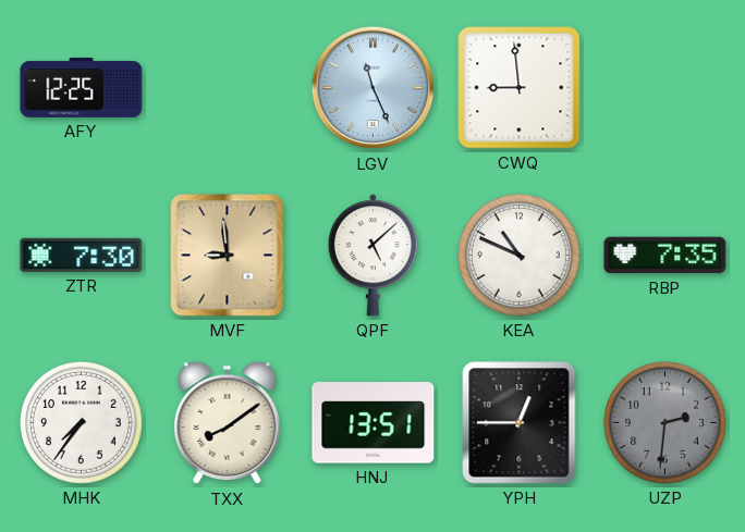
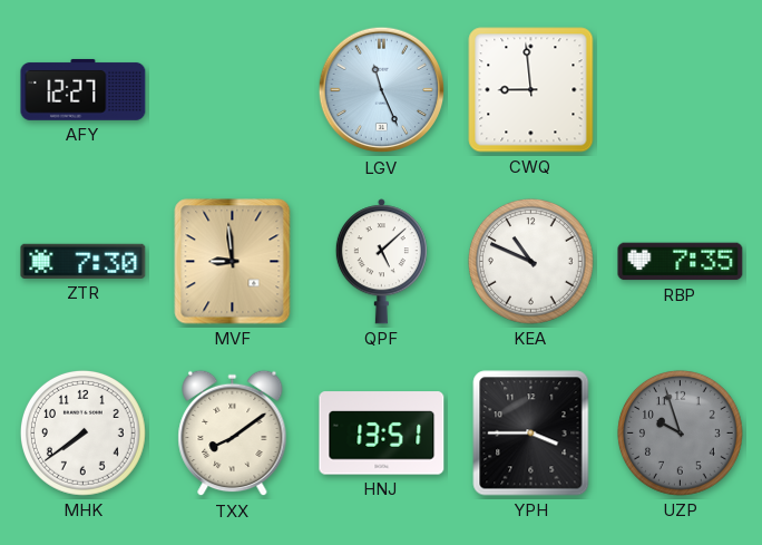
AFY: 12:25 -> 12:27
MHK: 7:36 -> 7:39
YPH: 12:45 -> 3:45
UZP: 2:31 -> 9:57
